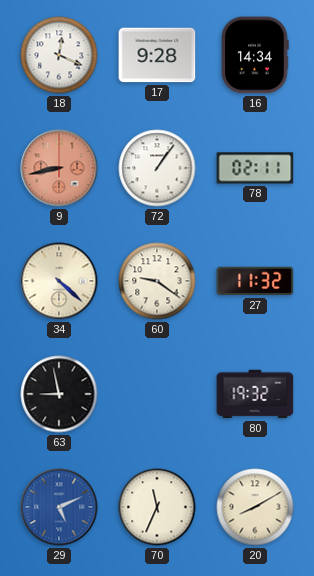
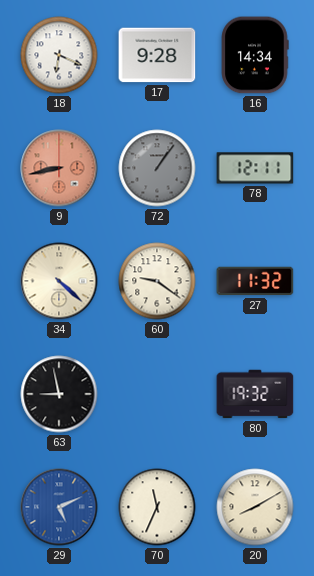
18: 12:19 -> 6:19
72 dial: white -> grey
78: 02:11 -> 12:11
